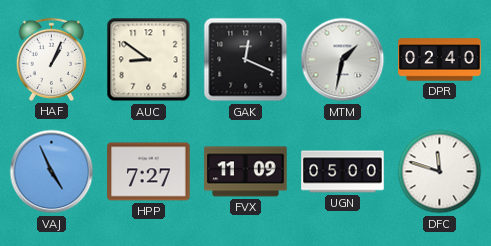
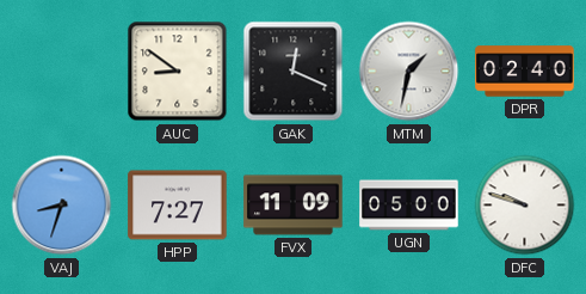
HAF: 1:04 -> none
VAJ: 4:56 -> 8:33
DFC: 11:48 -> 9:48
